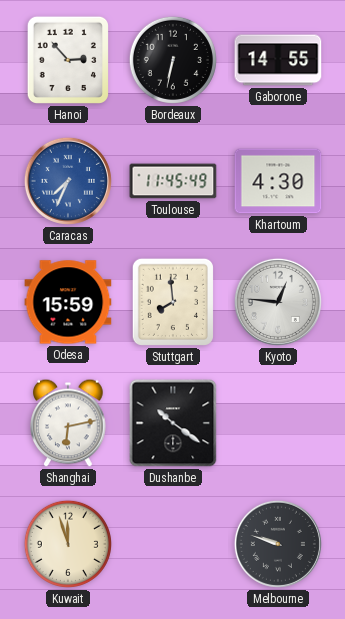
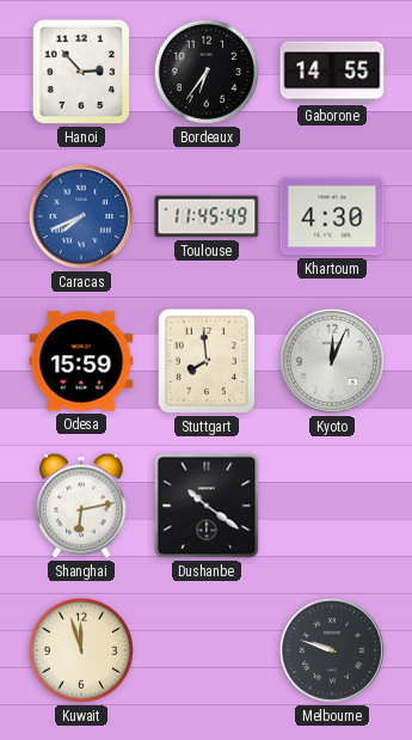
Bordeaux: 6:32 -> 6:36
Caracas: 7:34 -> 7:41
Kyoto: 12:46 -> 12:04
